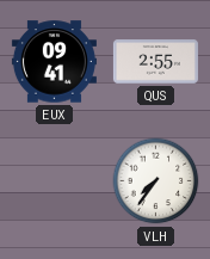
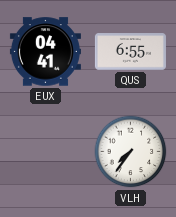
EUX: 09:41 -> 04:41
QUS: 2:55 -> 6:55
